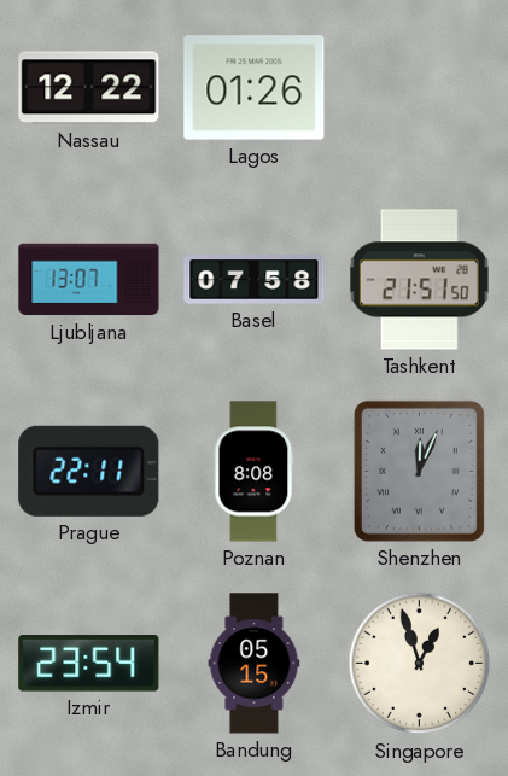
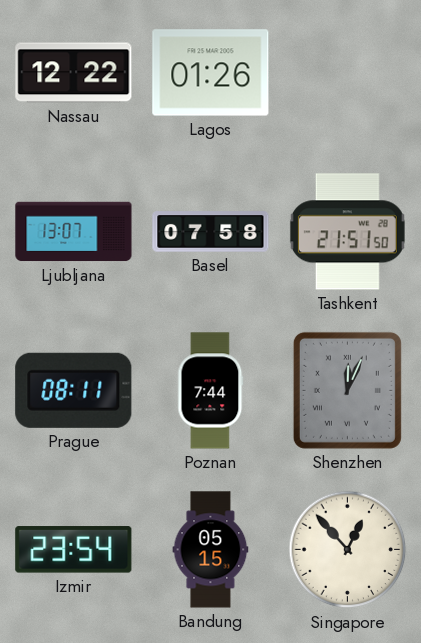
Prague: 22:11 -> 08:11
Poznan: 8:08 -> 7:44
Singapore: 12:57 -> 12:53
